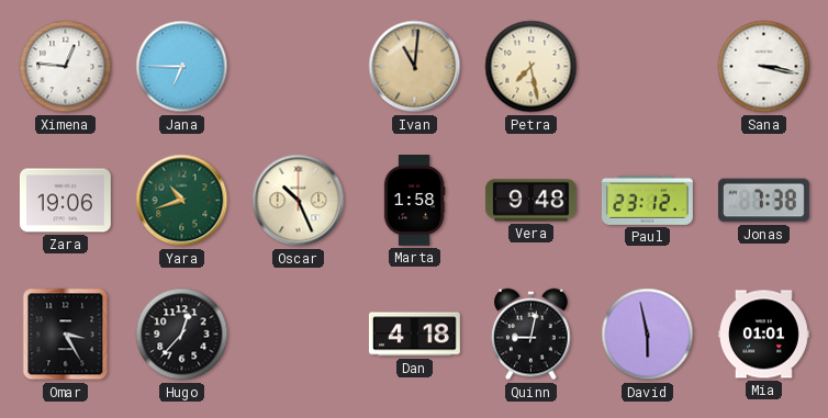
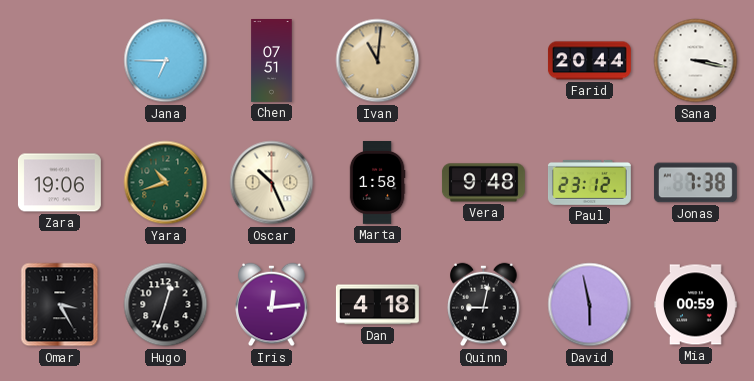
Ximena: 12:46 -> none
Chen: none -> 07:51
Petra: 7:28 -> none
Farid: none -> 20:44
Hugo: 12:37 -> 12:33
Iris: none -> 12:14
Mia: 01:01 -> 00:59
